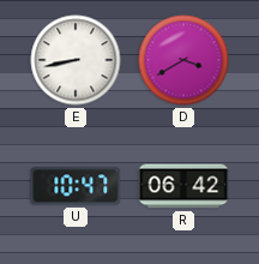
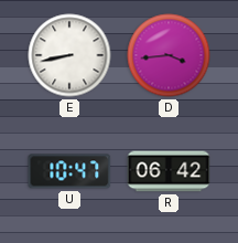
D: 3:40 -> 3:44
